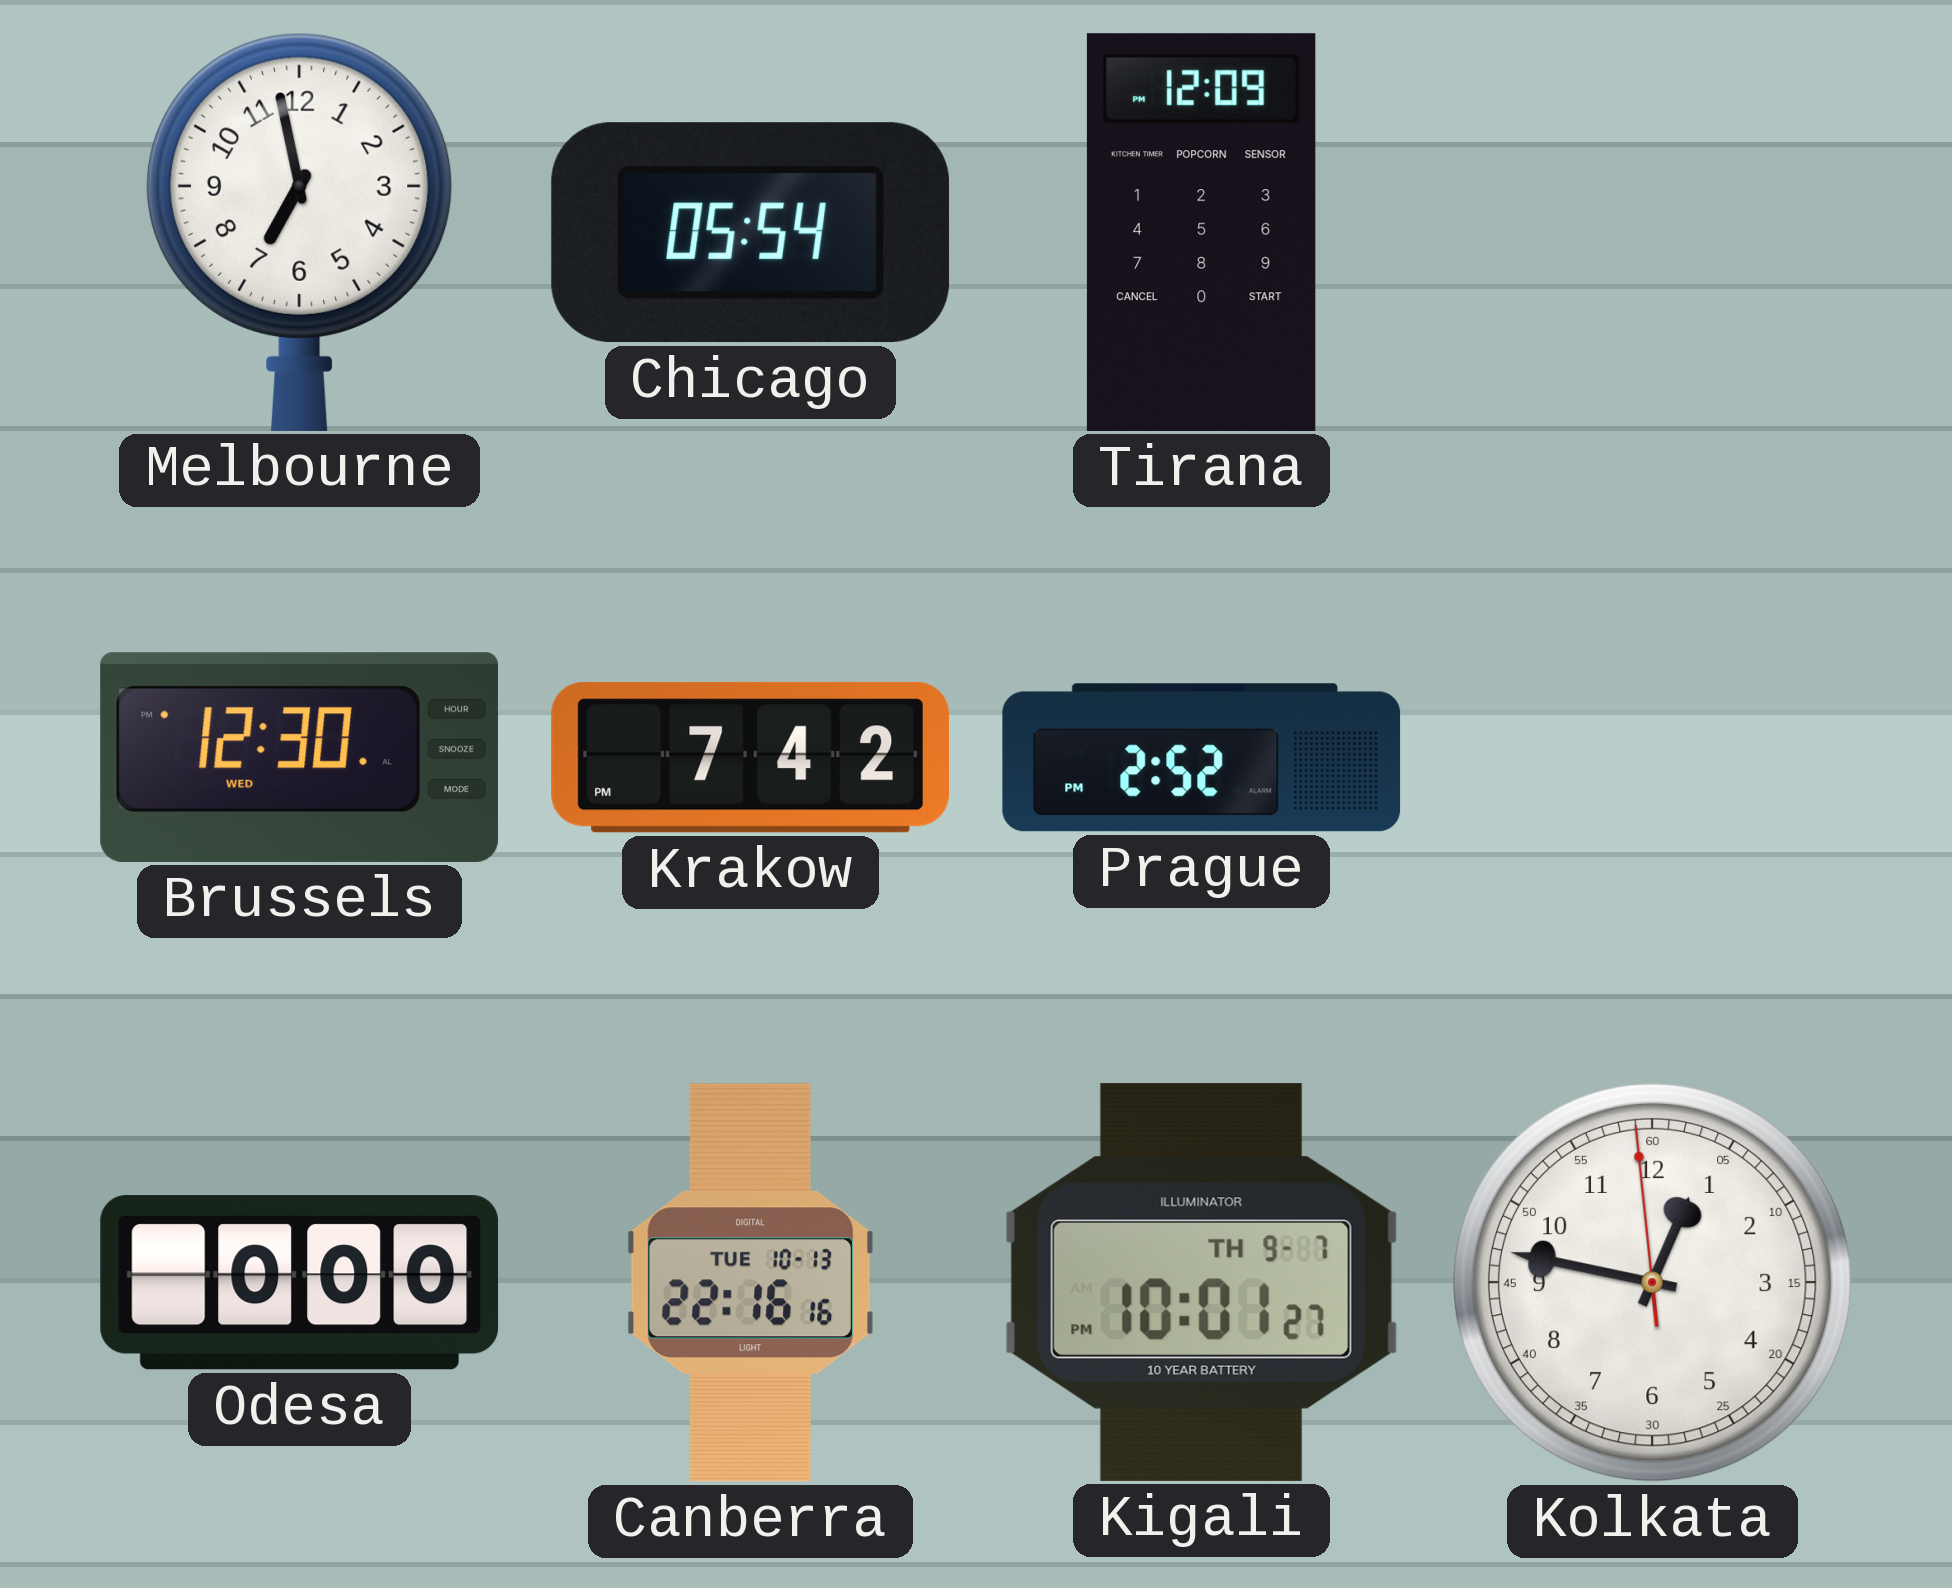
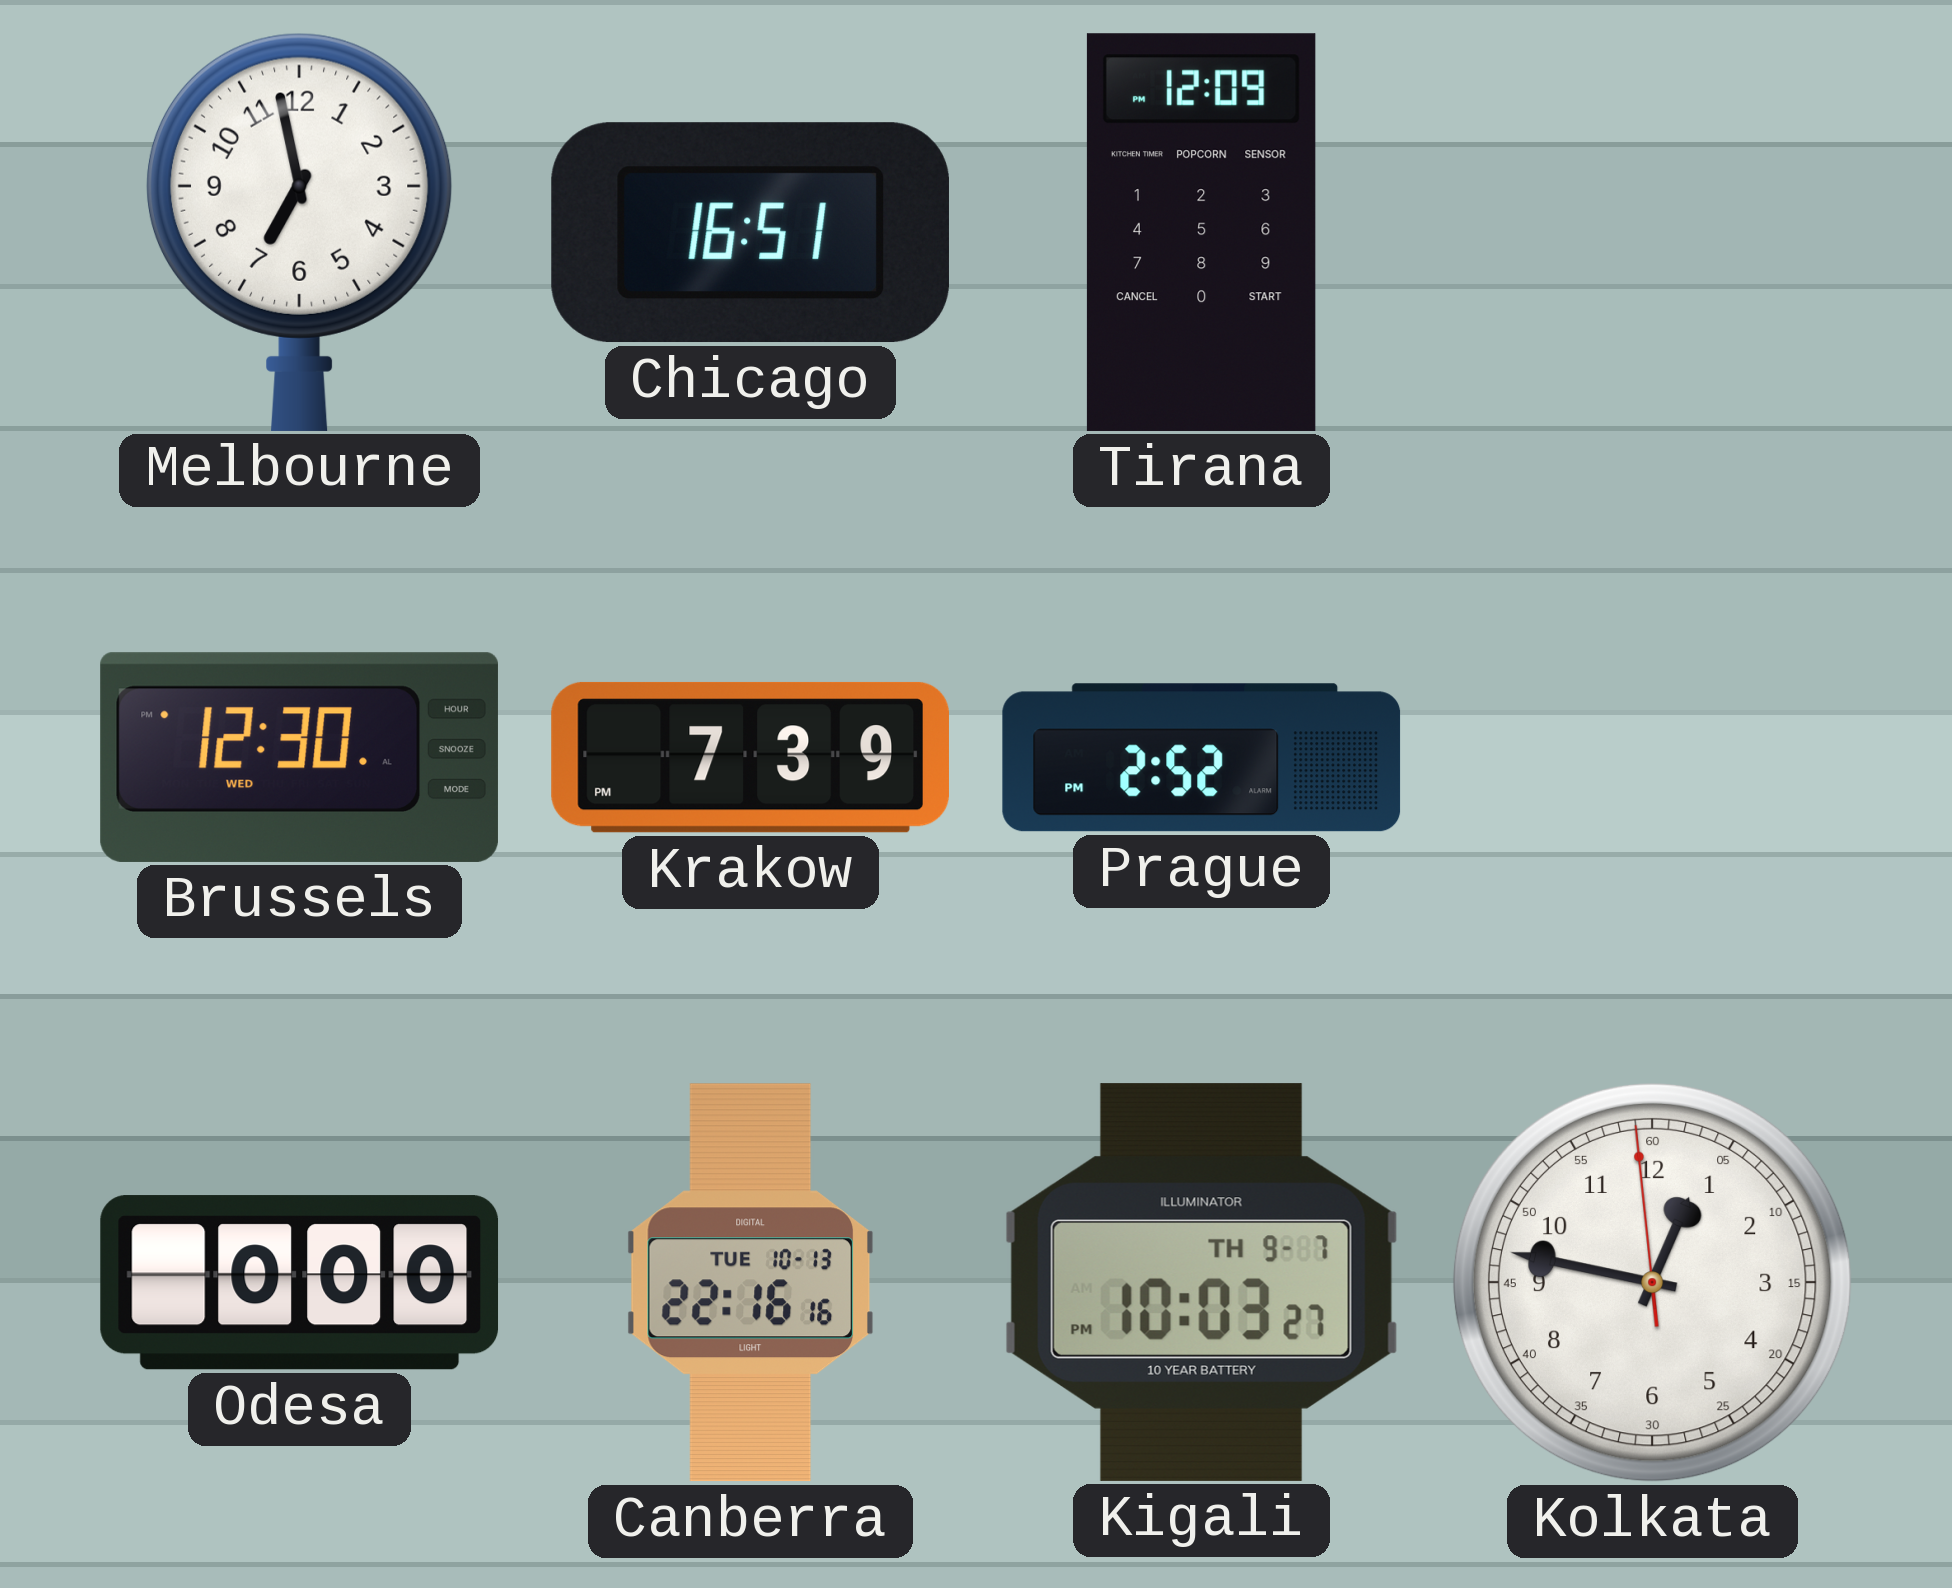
Chicago: 05:54 -> 16:51
Krakow: 7:42 -> 7:39
Kigali: 10:01 -> 10:03
